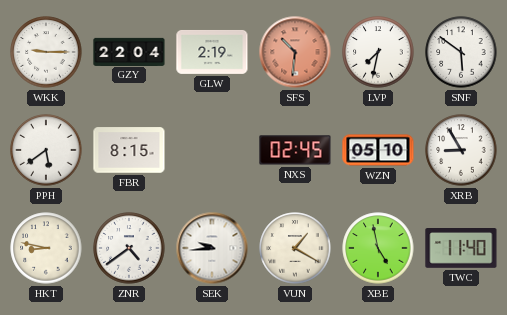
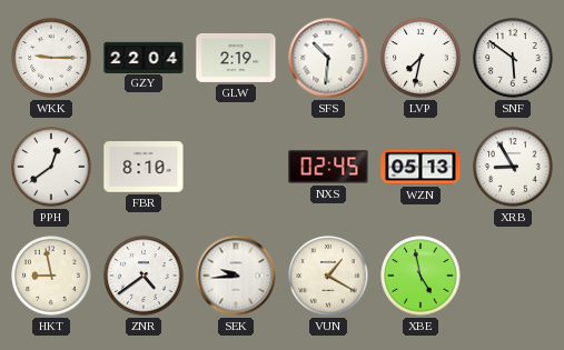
SFS dial: salmon -> white
PPH: 5:39 -> 12:39
FBR: 8:15 -> 8:10
WZN: 05:10 -> 05:13
HKT: 8:47 -> 8:58
TWC: 11:40 -> none
